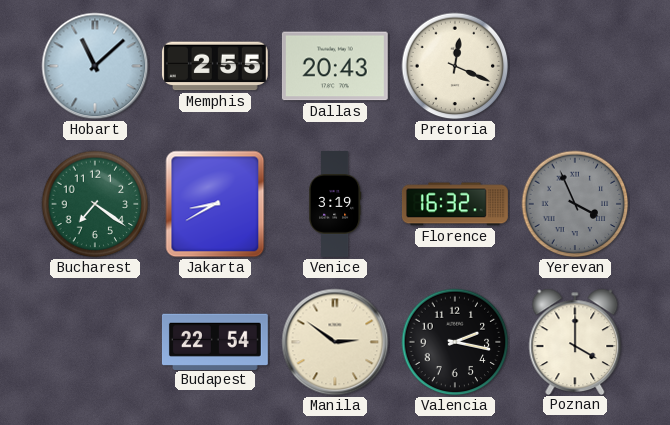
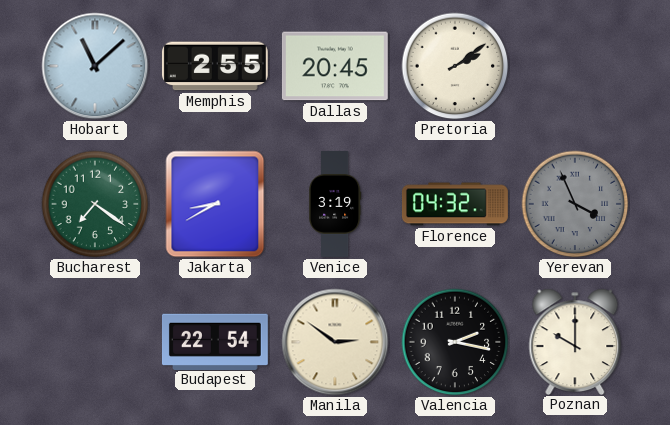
Dallas: 20:43 -> 20:45
Pretoria: 12:19 -> 2:09
Florence: 16:32 -> 04:32
Poznan: 4:00 -> 10:00
